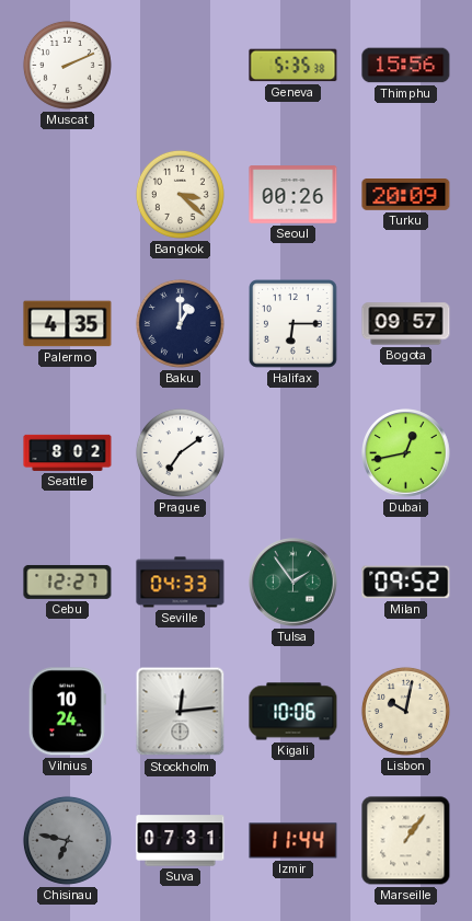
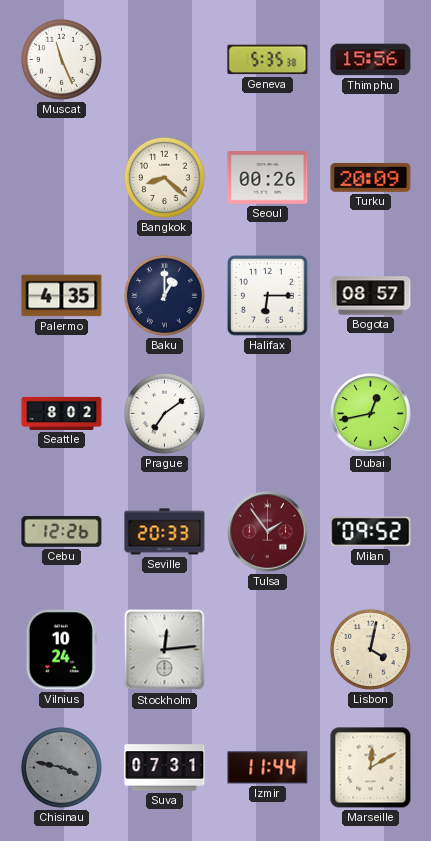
Muscat: 2:11 -> 11:26
Bangkok: 3:22 -> 8:22
Bogota: 09:57 -> 08:57
Cebu: 12:27 -> 12:26
Seville: 04:33 -> 20:33
Tulsa dial: green -> burgundy
Kigali: 10:06 -> none
Lisbon: 10:02 -> 4:02
Chisinau: 6:47 -> 3:47
Marseille: 1:06 -> 12:10
